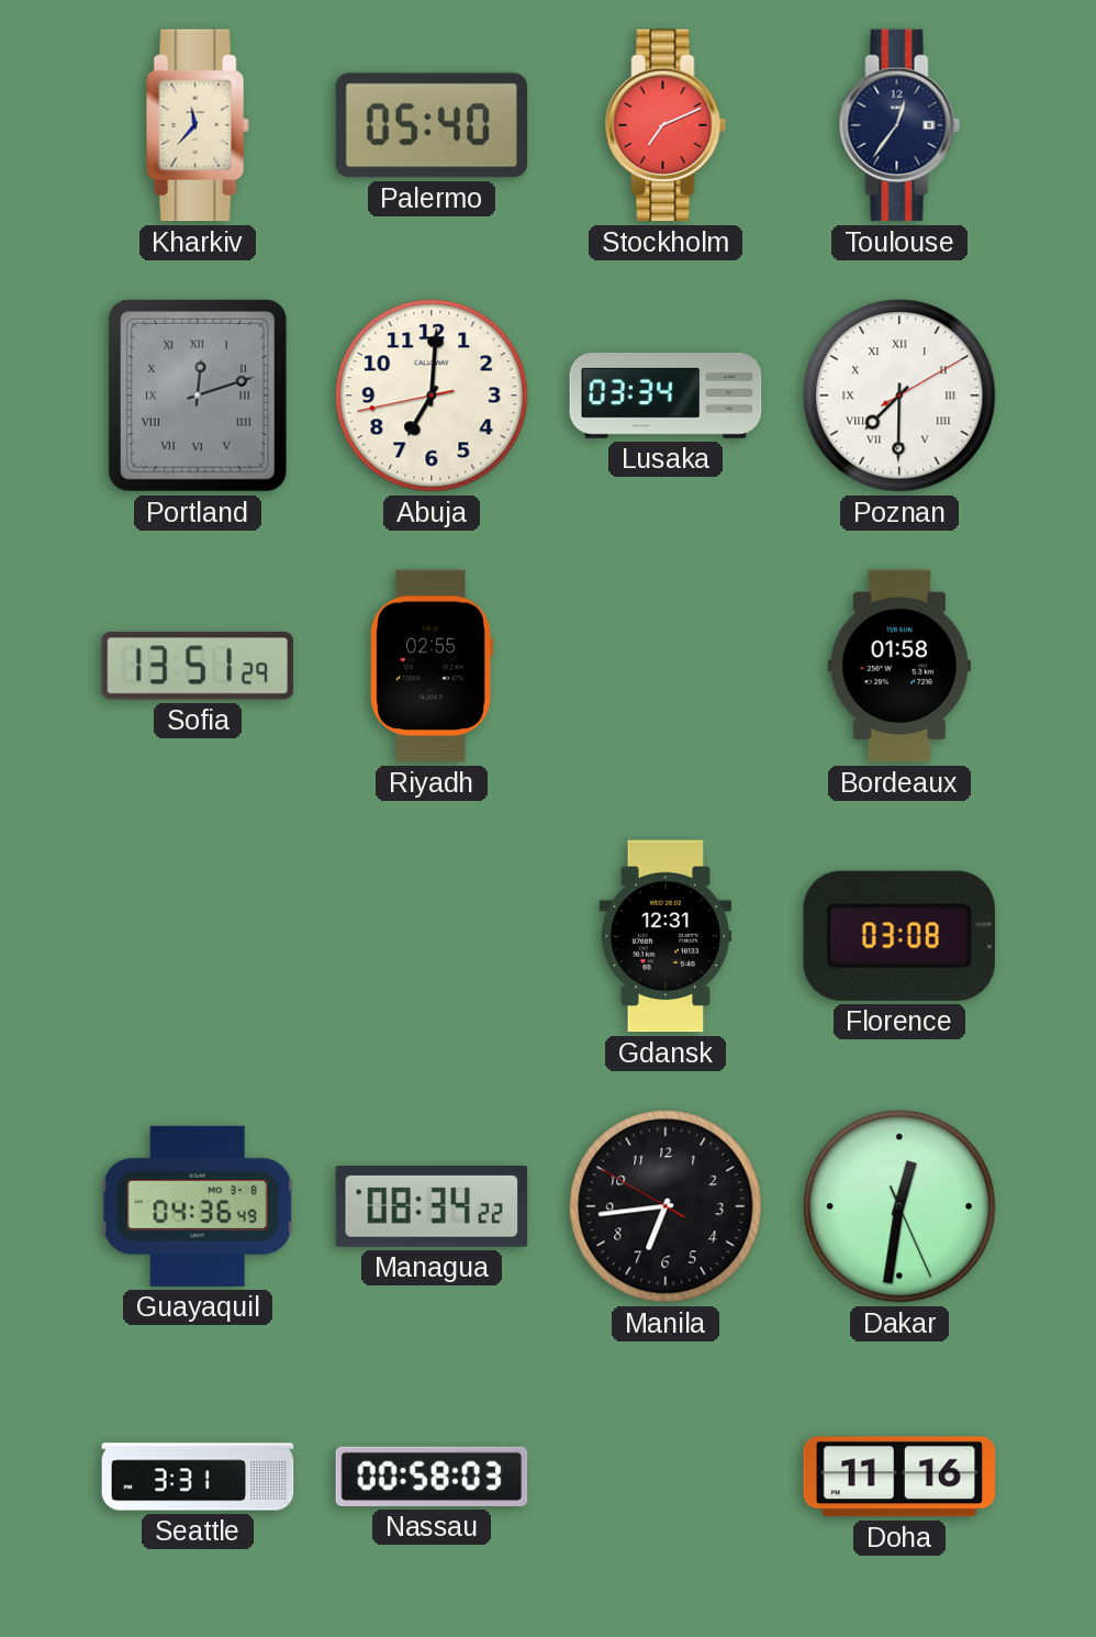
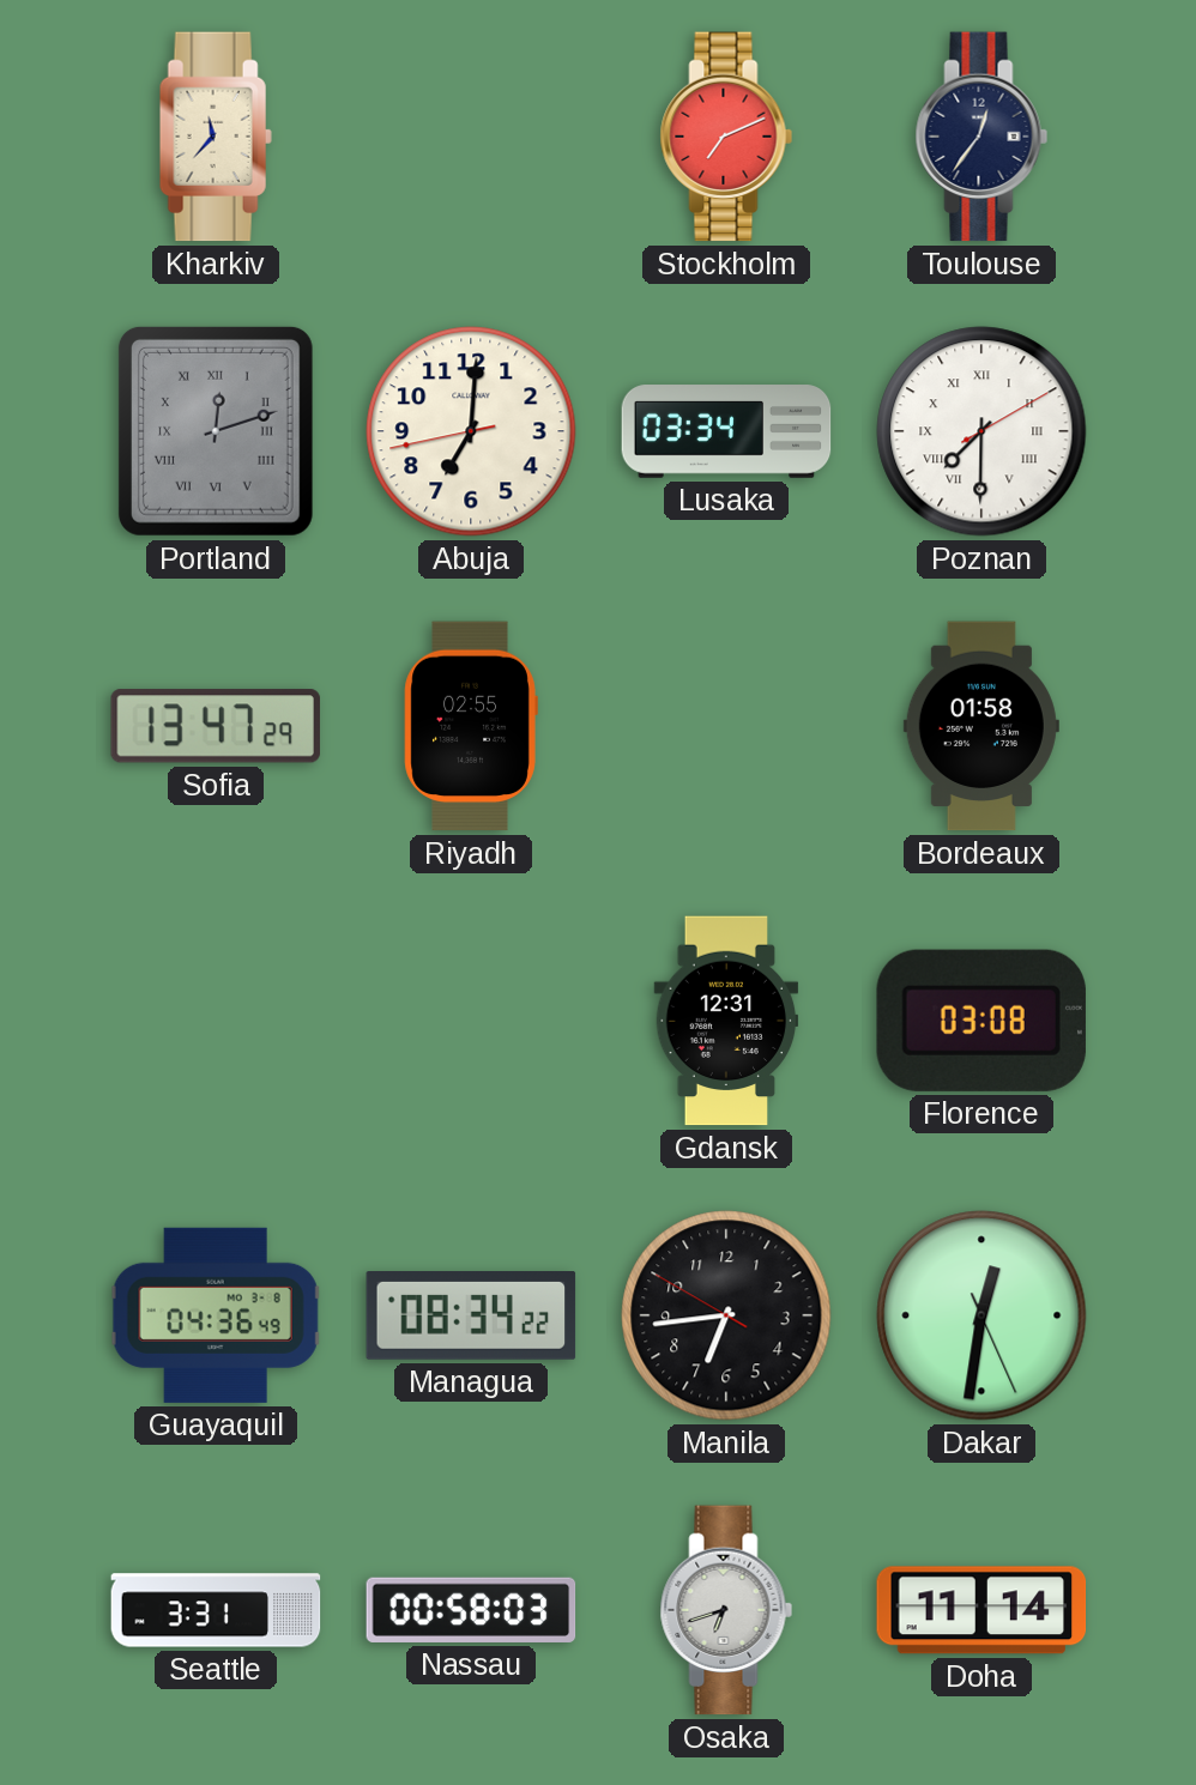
Palermo: 05:40 -> none
Sofia: 13:51 -> 13:47
Osaka: none -> 6:42
Doha: 11:16 -> 11:14
